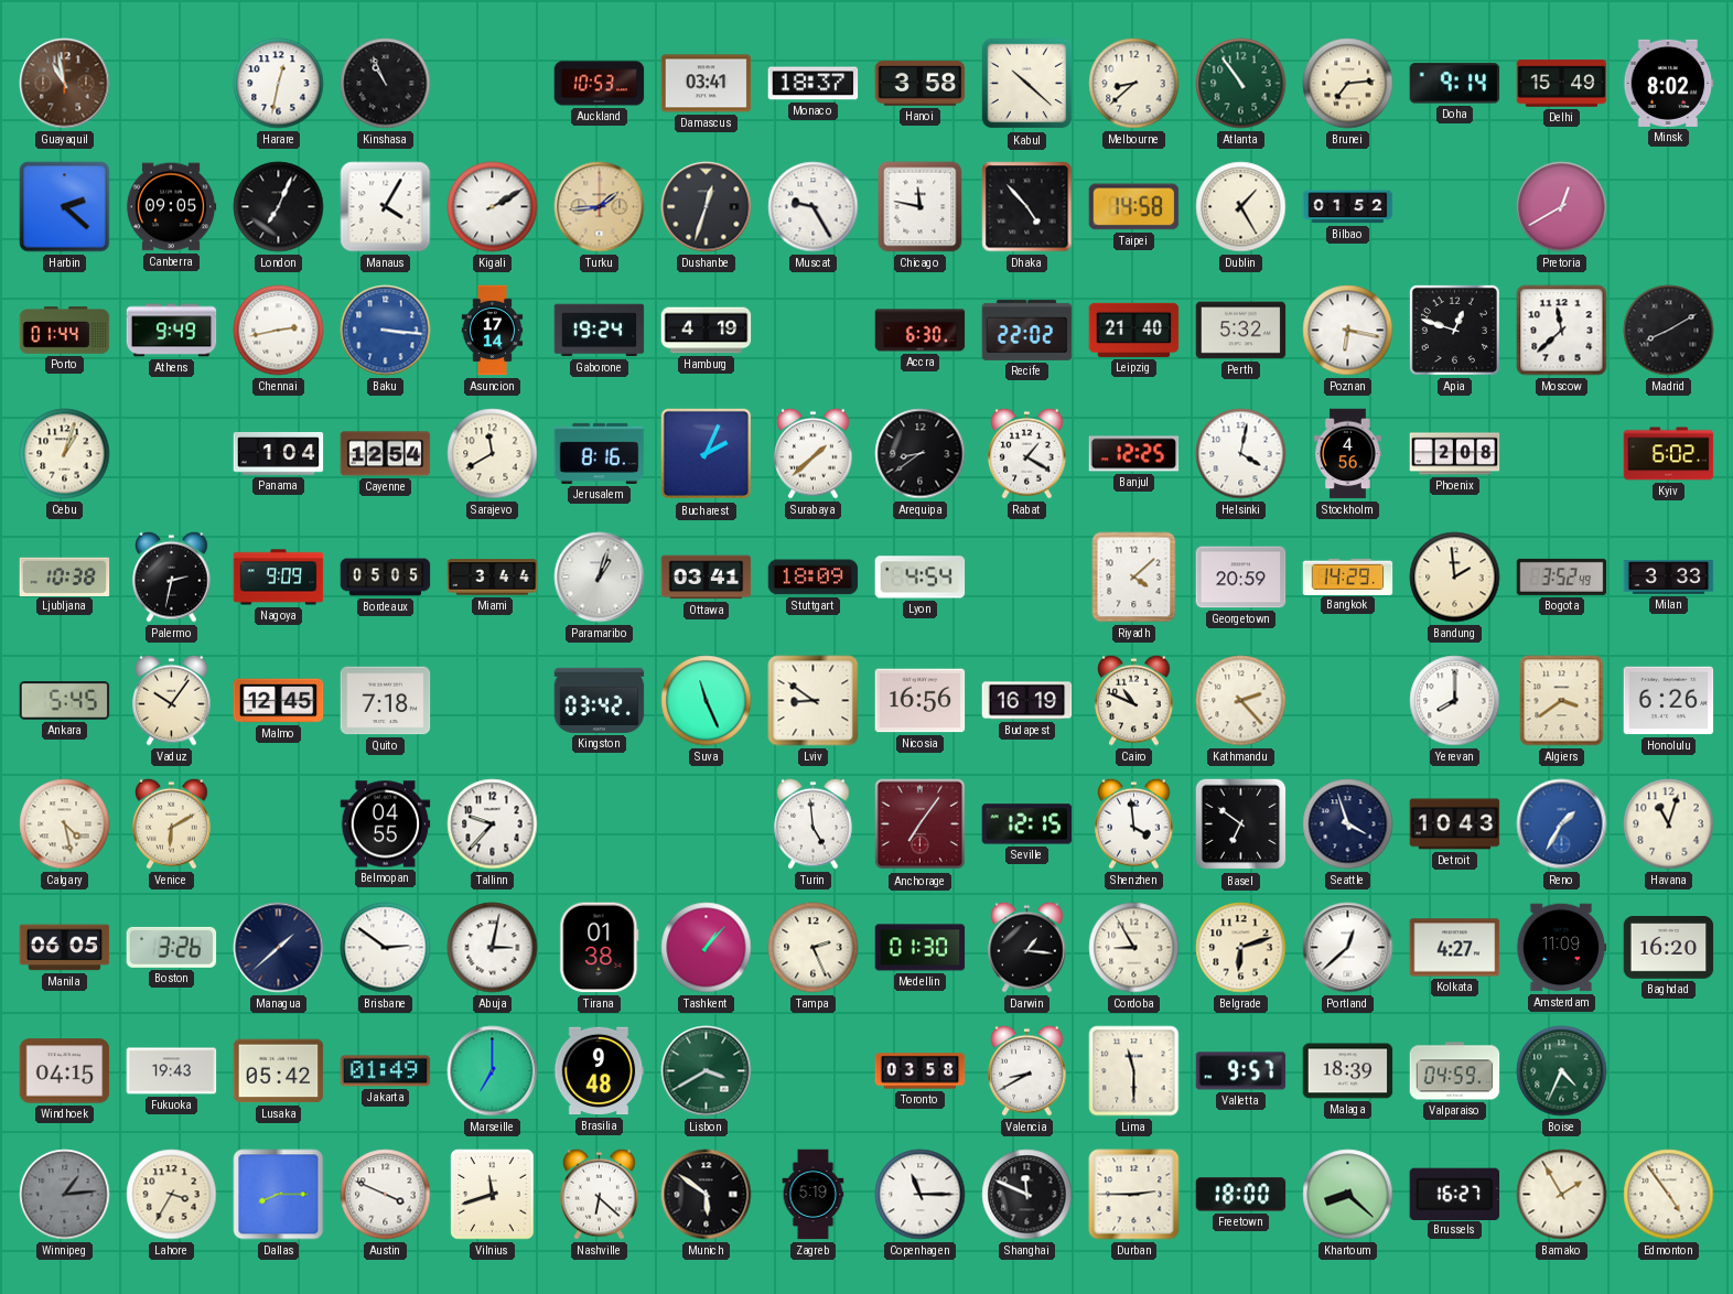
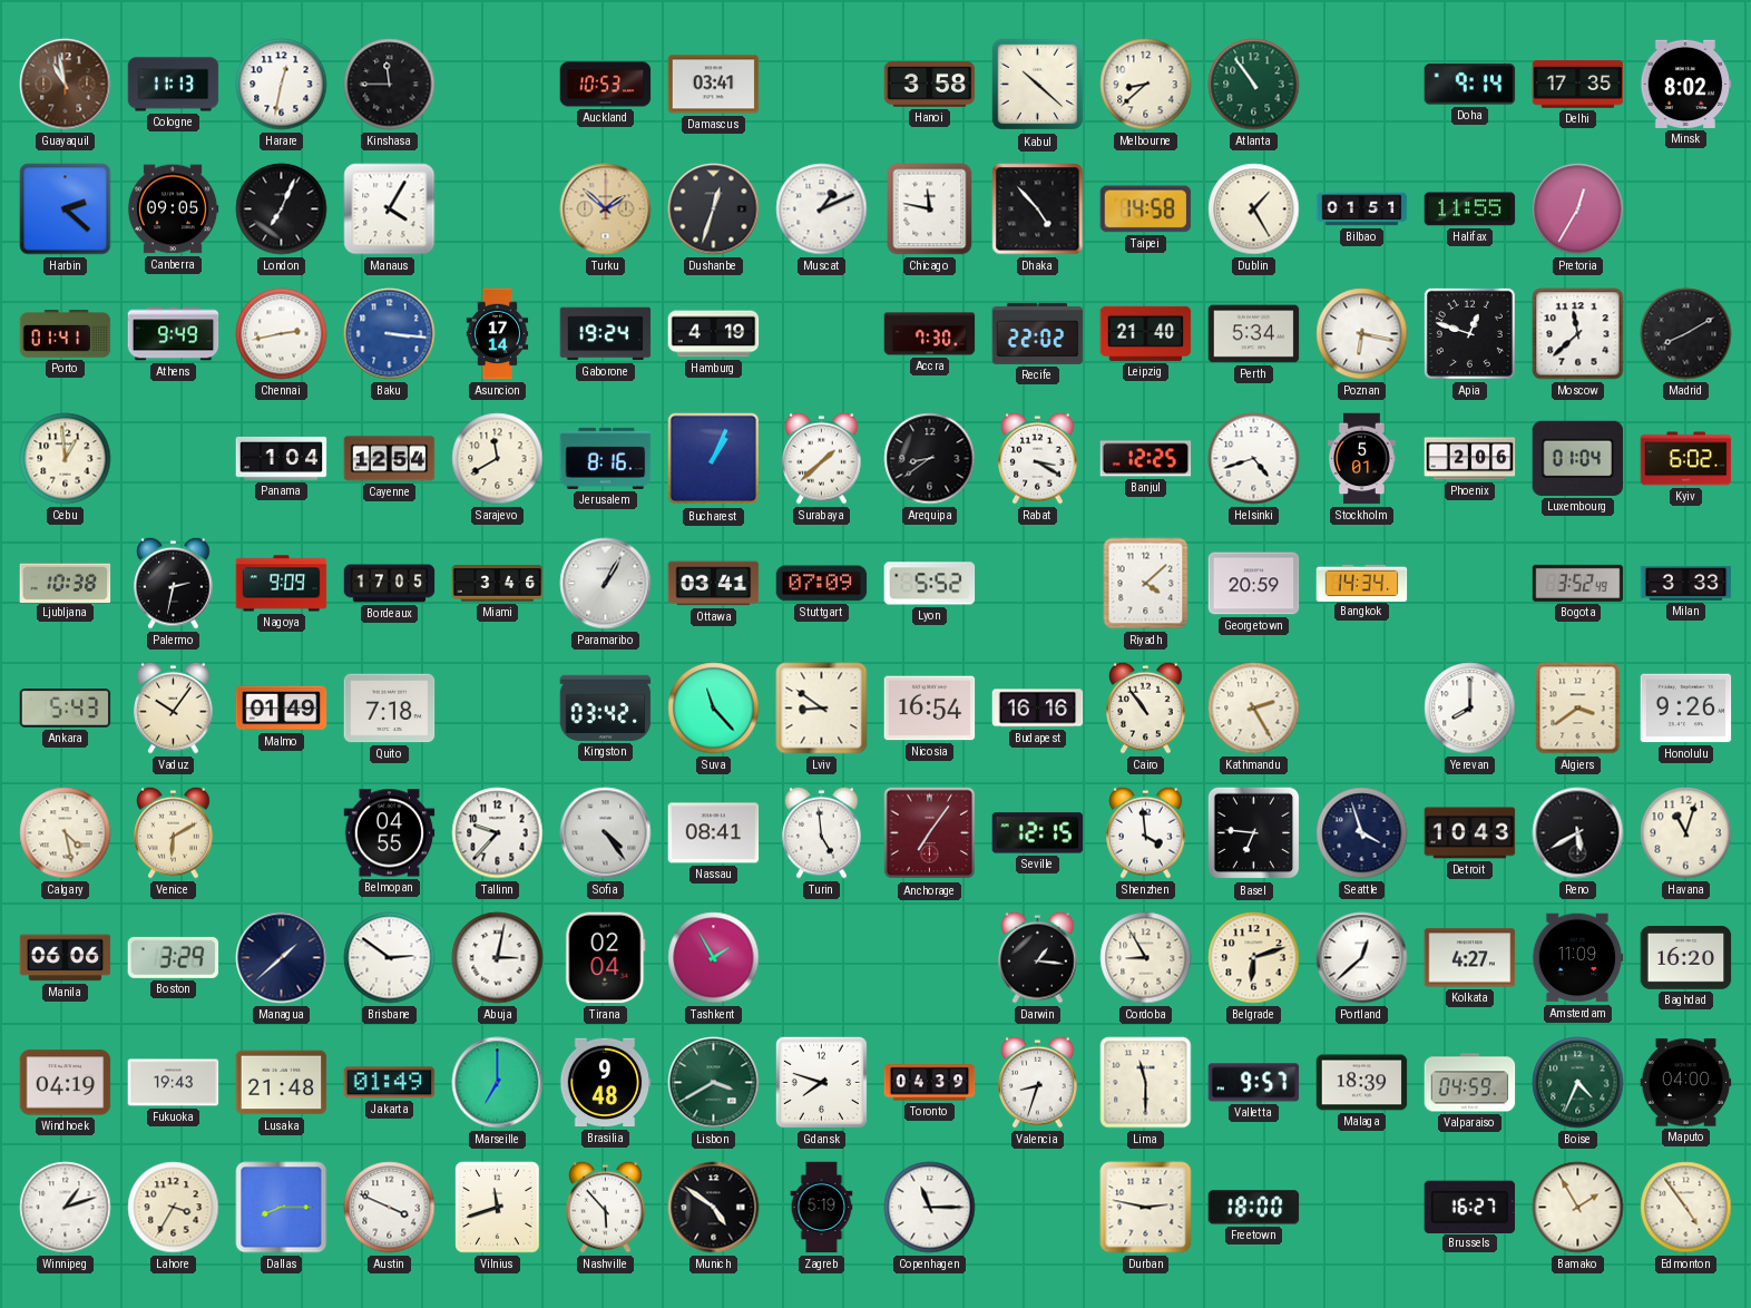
Cologne: none -> 11:13
Kinshasa: 10:56 -> 11:45
Monaco: 18:37 -> none
Brunei: 7:14 -> none
Delhi: 15:49 -> 17:35
Kigali: 2:10 -> none
Turku: 1:44 -> 1:52
Muscat: 9:25 -> 1:11
Bilbao: 01:52 -> 01:51
Halifax: none -> 11:55
Pretoria: 12:40 -> 12:35
Porto: 01:44 -> 01:41
Accra: 6:30 -> 7:30
Perth: 5:32 -> 5:34
Cebu: 1:03 -> 12:59
Bucharest: 2:04 -> 1:04
Rabat: 1:20 -> 3:20
Helsinki: 4:02 -> 4:42
Stockholm: 4:56 -> 5:01
Phoenix: 2:08 -> 2:06
Luxembourg: none -> 01:04
Bordeaux: 05:05 -> 17:05
Miami: 3:44 -> 3:46
Paramaribo: 1:03 -> 1:05
Stuttgart: 18:09 -> 07:09
Lyon: 4:54 -> 5:52
Bangkok: 14:29 -> 14:34
Bandung: 1:59 -> none
Ankara: 5:45 -> 5:43
Malmo: 12:45 -> 01:49
Suva: 11:26 -> 11:23
Nicosia: 16:56 -> 16:54
Budapest: 16:19 -> 16:16
Cairo: 10:49 -> 10:54
Kathmandu: 2:23 -> 2:25
Honolulu: 6:26 -> 9:26
Sofia: none -> 4:24
Nassau: none -> 08:41
Basel: 6:51 -> 6:46
Reno: 1:35 -> 5:40
Reno dial: blue -> black
Manila: 06:05 -> 06:06
Boston: 3:26 -> 3:29
Tirana: 01:38 -> 02:04
Tashkent: 1:07 -> 1:55
Tampa: 2:26 -> none
Medellin: 01:30 -> none
Windhoek: 04:15 -> 04:19
Lusaka: 05:42 -> 21:48
Gdansk: none -> 7:48
Toronto: 03:58 -> 04:39
Valencia: 8:40 -> 8:33
Maputo: none -> 04:00
Winnipeg: 1:14 -> 1:12
Winnipeg dial: grey -> white
Nashville: 6:22 -> 5:53
Munich: 5:51 -> 4:51
Shanghai: 11:49 -> none
Durban: 2:45 -> 2:47
Khartoum: 8:22 -> none
